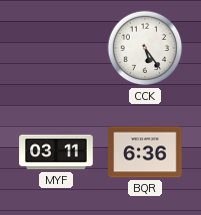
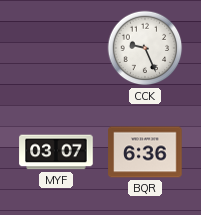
CCK: 5:24 -> 9:26
MYF: 03:11 -> 03:07
